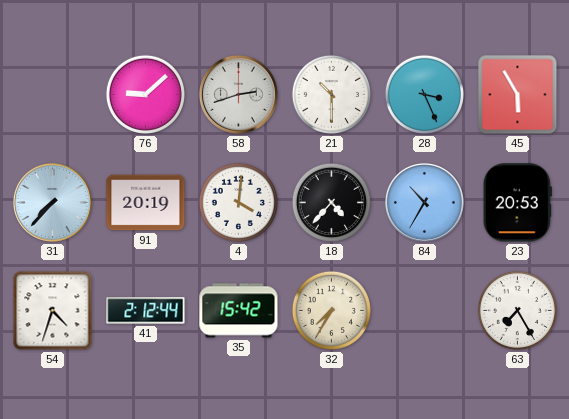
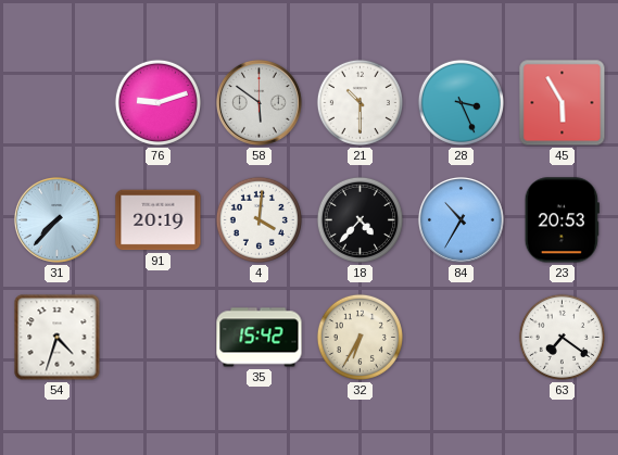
76: 9:08 -> 9:12
58: 2:42 -> 5:51
41: 2:12 -> none
32: 7:35 -> 6:35
63: 7:25 -> 7:21
